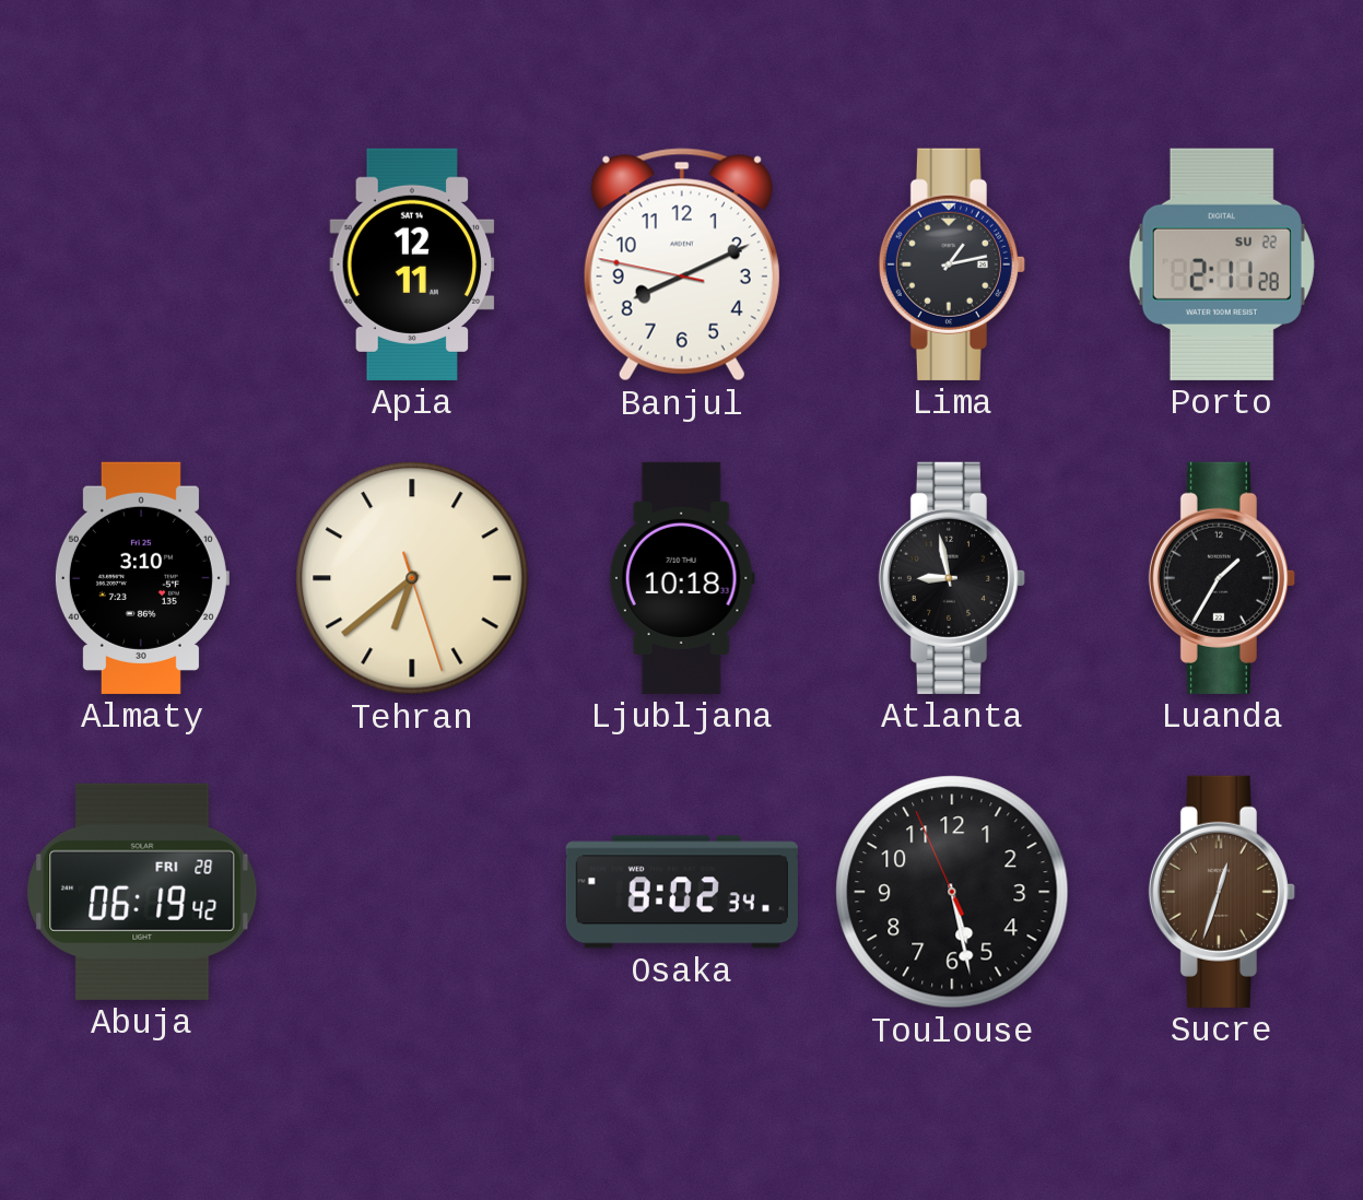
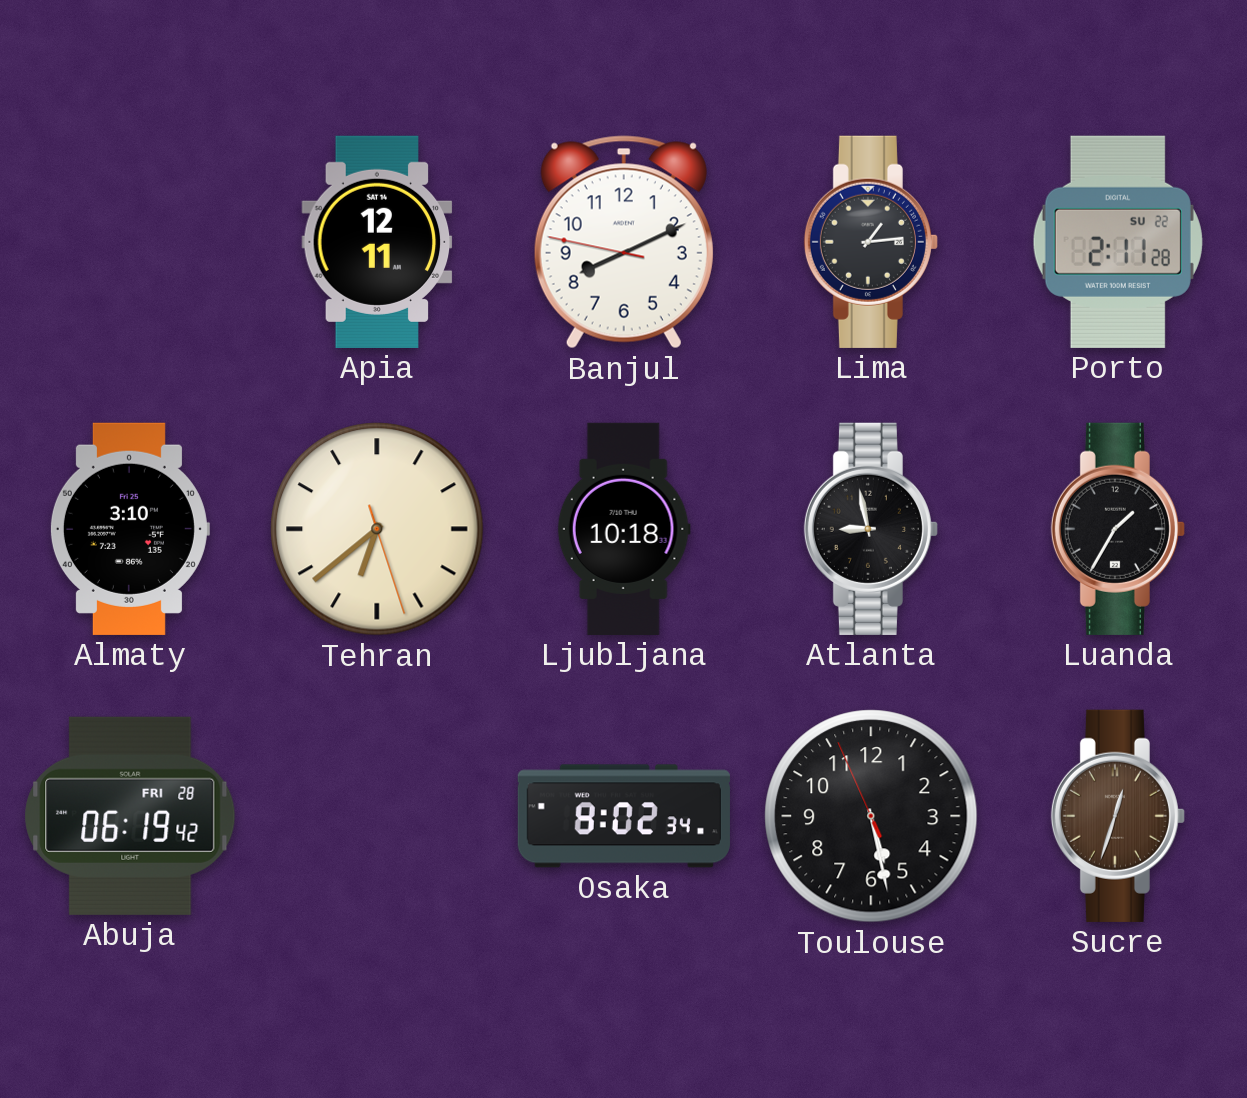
Lima: 1:13 -> 1:14
